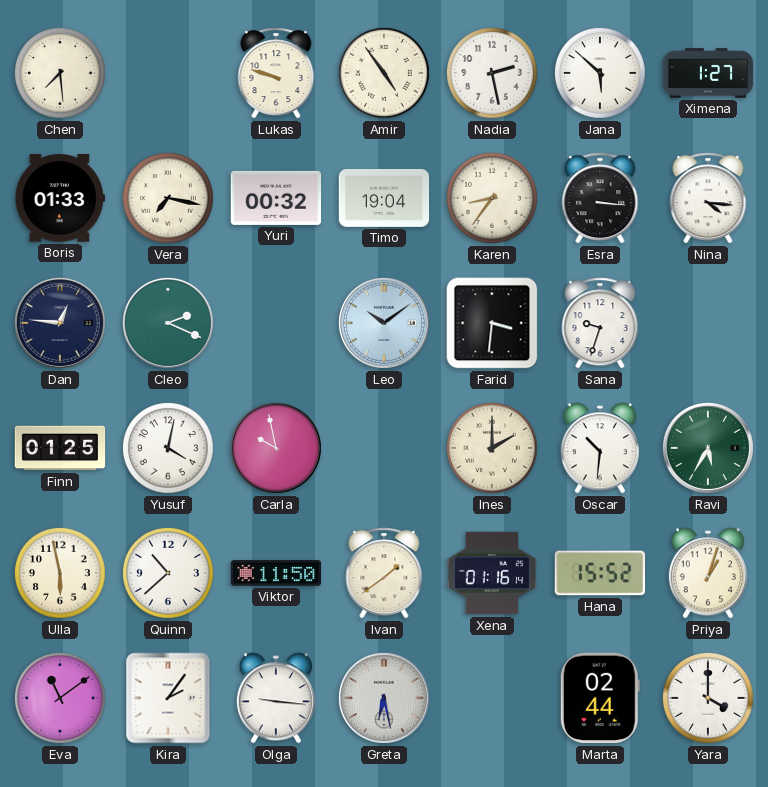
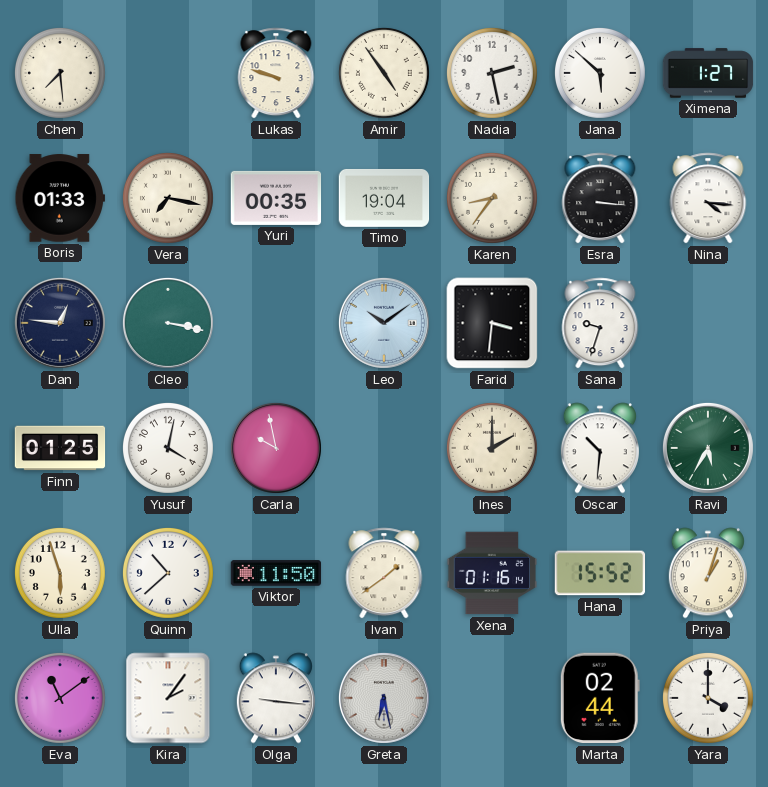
Yuri: 00:32 -> 00:35
Cleo: 2:19 -> 3:17
Ulla: 5:58 -> 5:57
